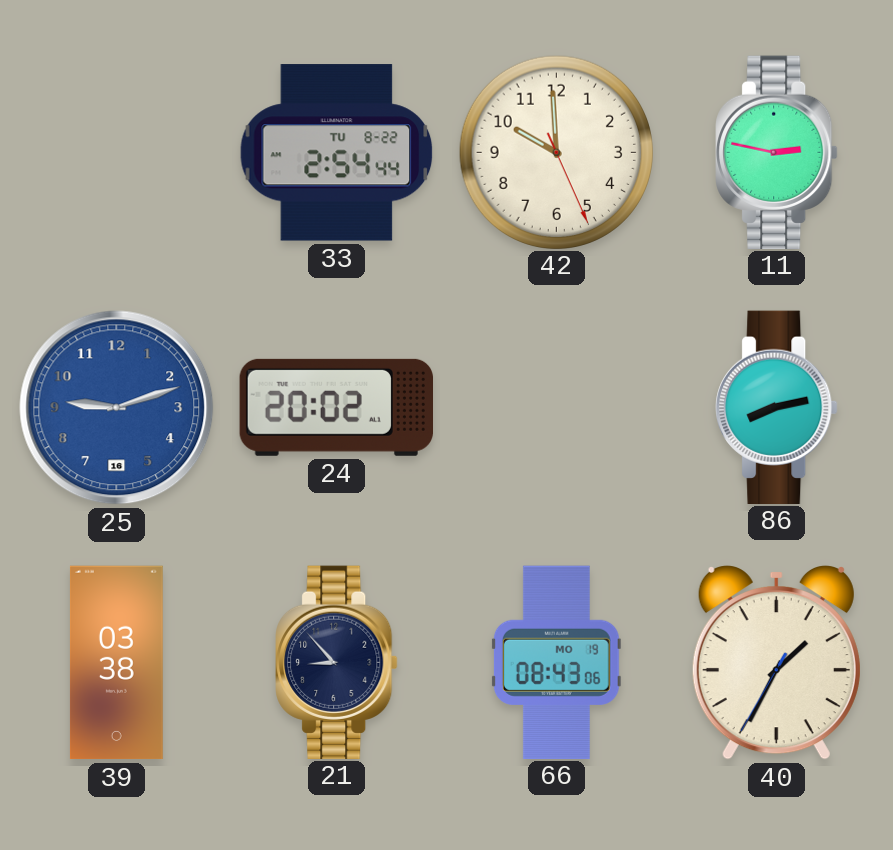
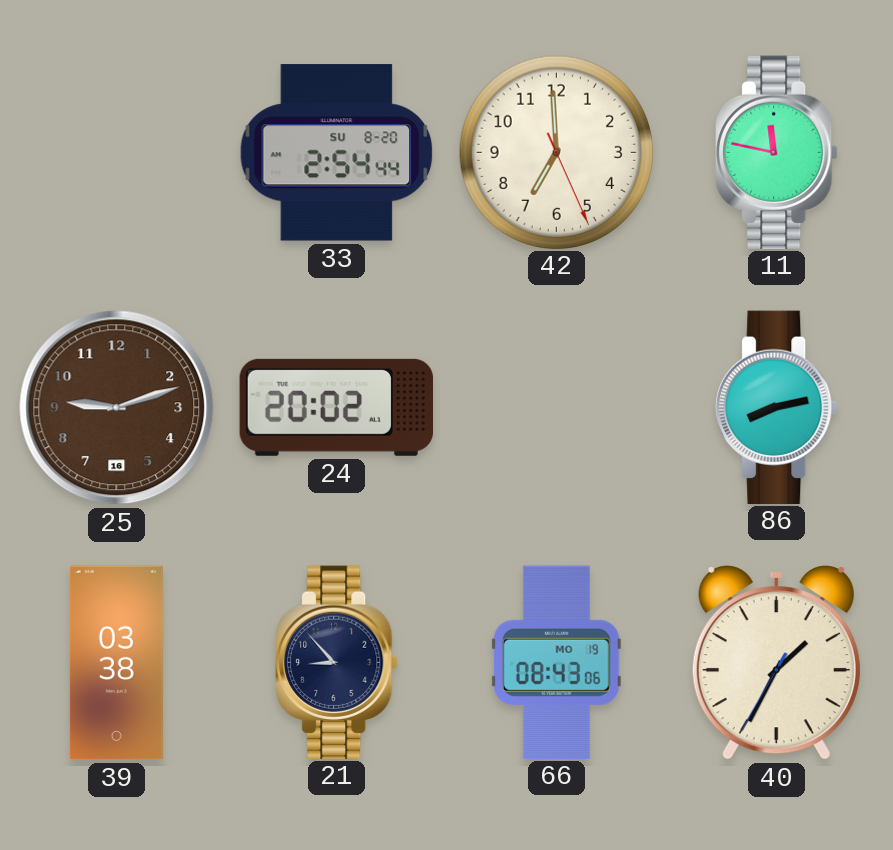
33 date: TU 8-22 -> SU 8-20
42: 9:59 -> 6:59
11: 2:47 -> 11:47
25 dial: blue -> brown
